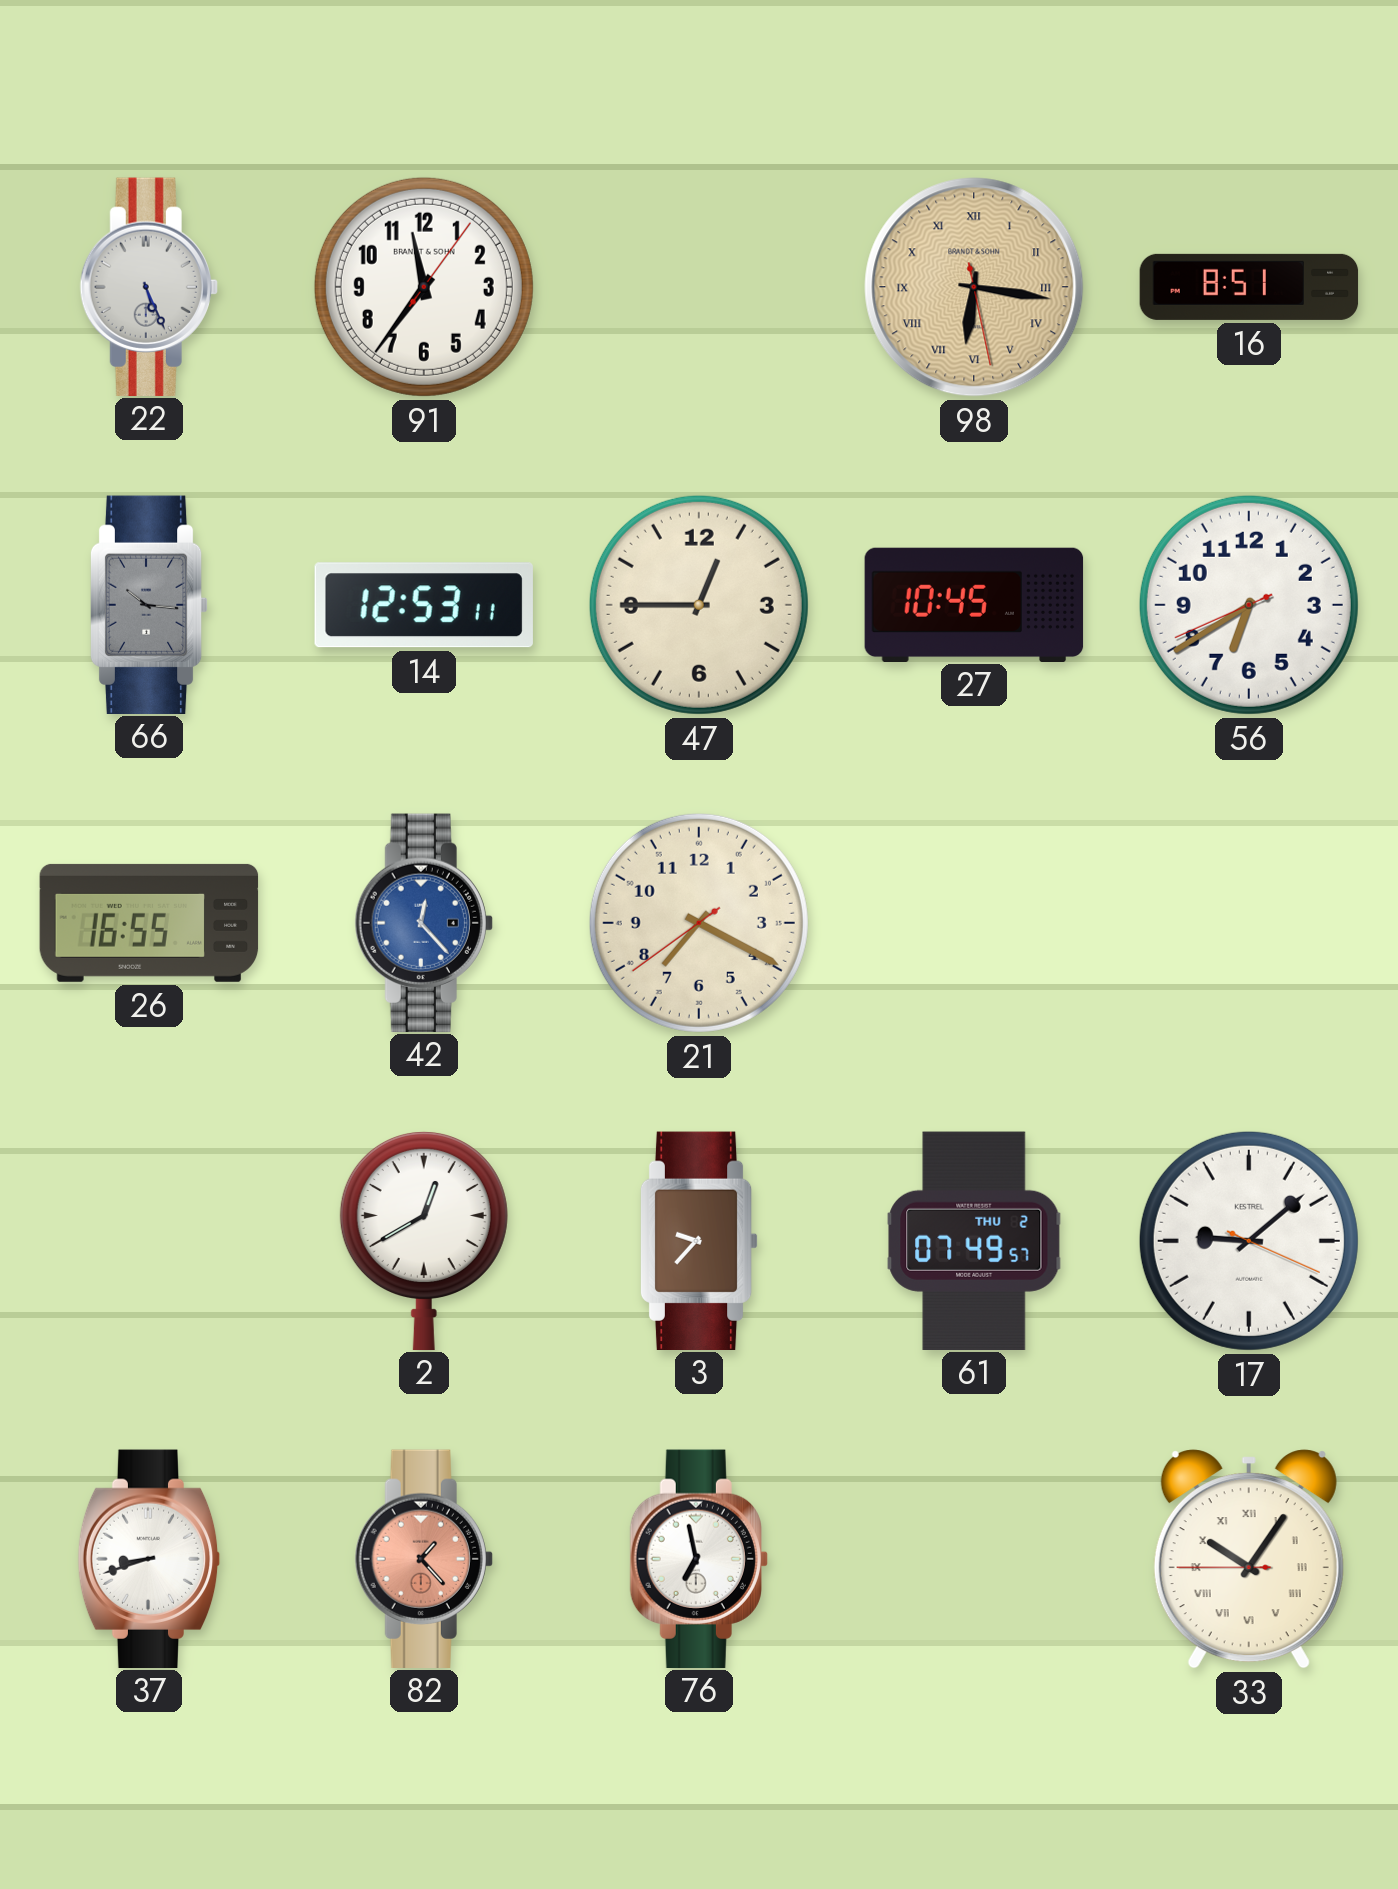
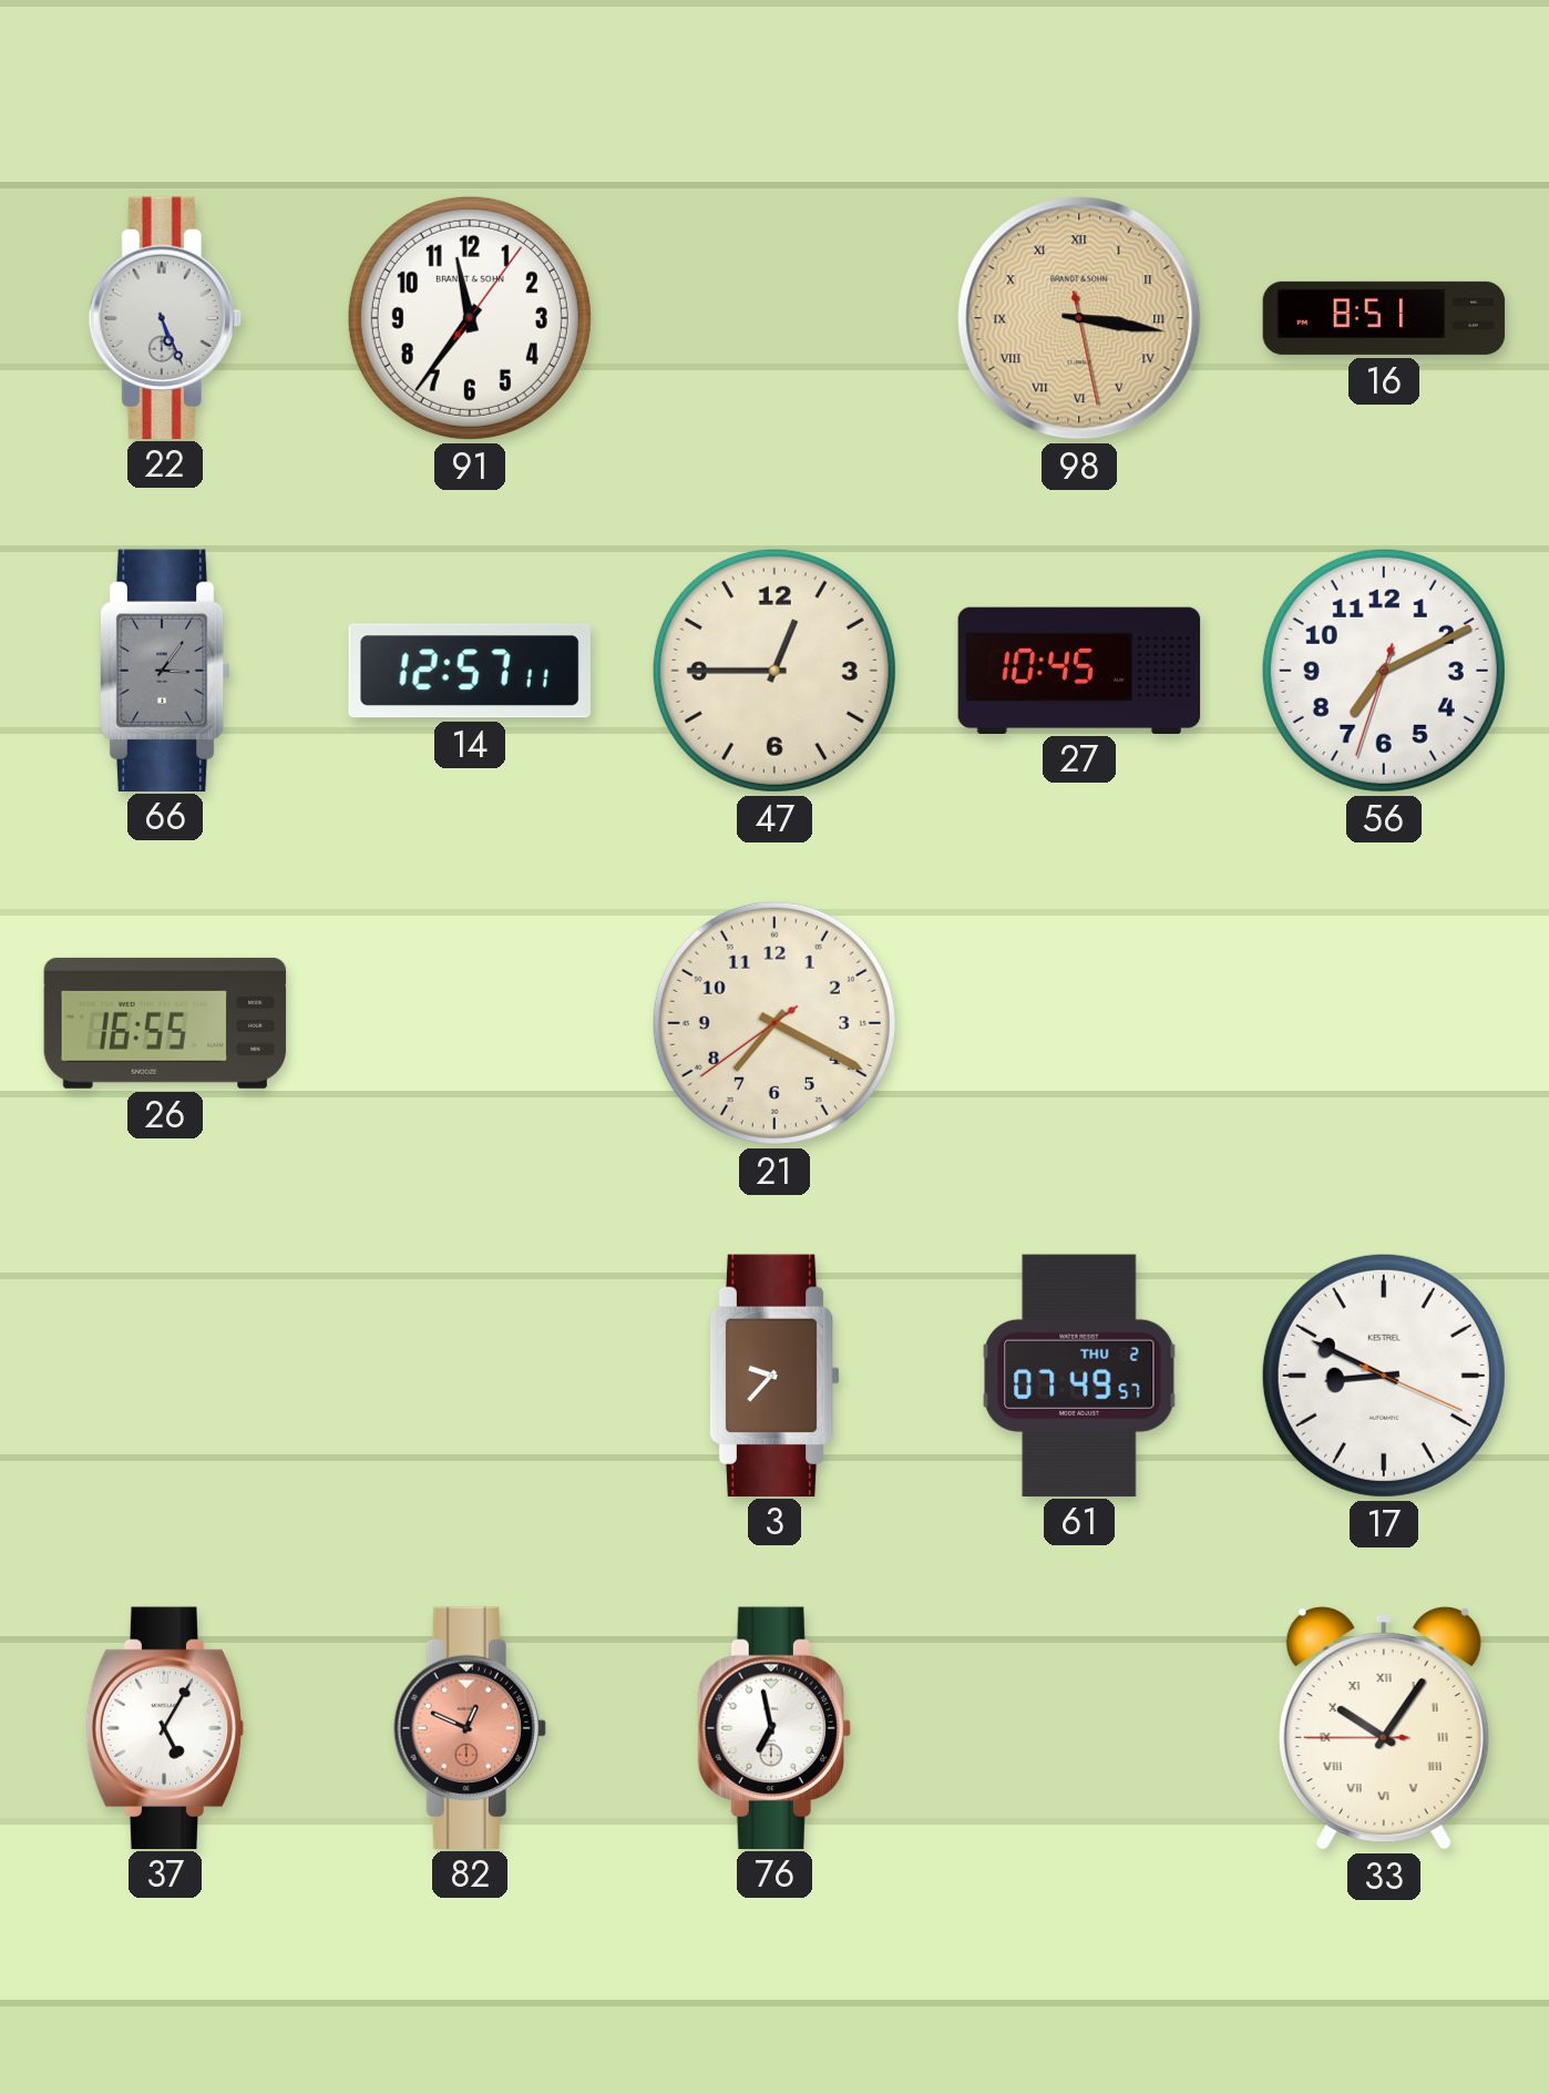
98: 6:16 -> 3:16
66: 10:16 -> 3:06
14: 12:53 -> 12:57
56: 6:39 -> 7:10
42: 12:23 -> none
2: 12:40 -> none
17: 9:08 -> 8:49
37: 8:42 -> 5:05
82: 1:23 -> 12:49
